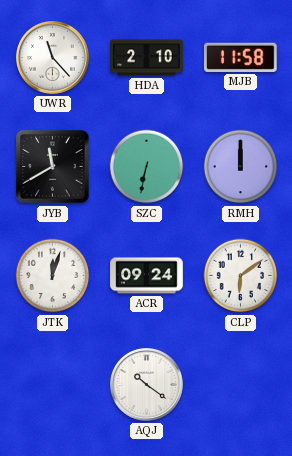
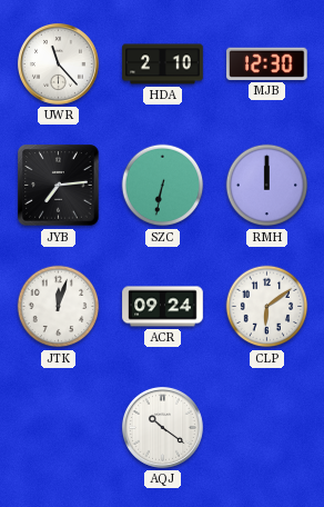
MJB: 11:58 -> 12:30
JYB: 11:40 -> 7:14
